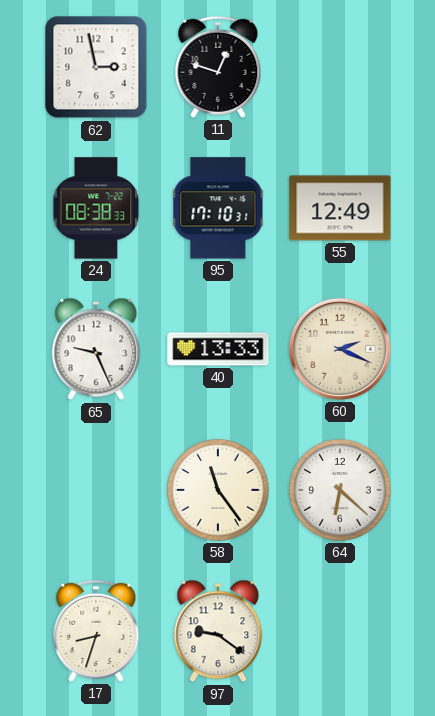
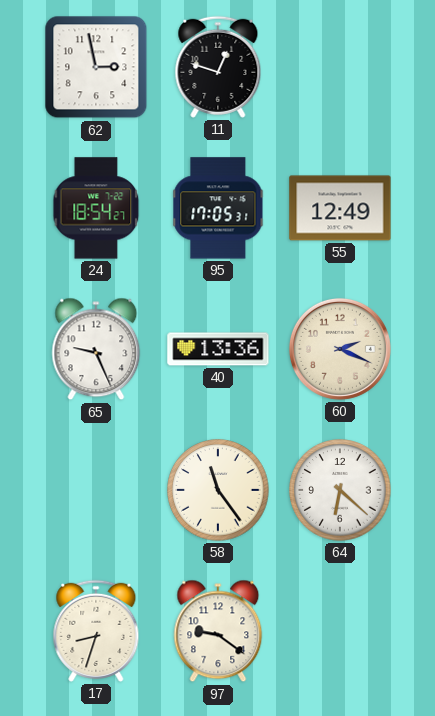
24: 08:38 -> 18:54
95: 17:10 -> 17:05
40: 13:33 -> 13:36
